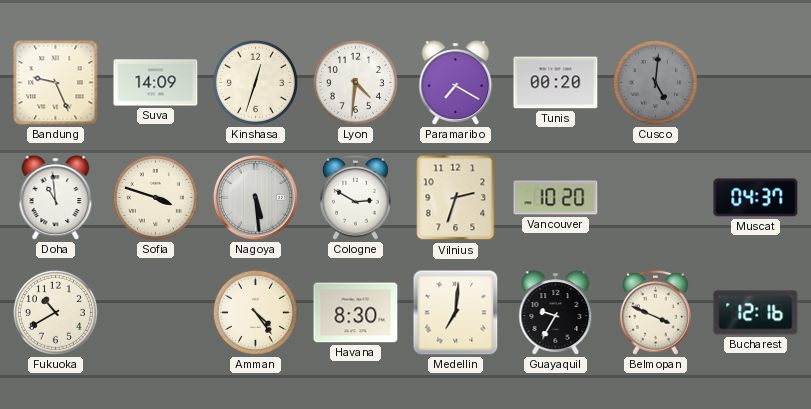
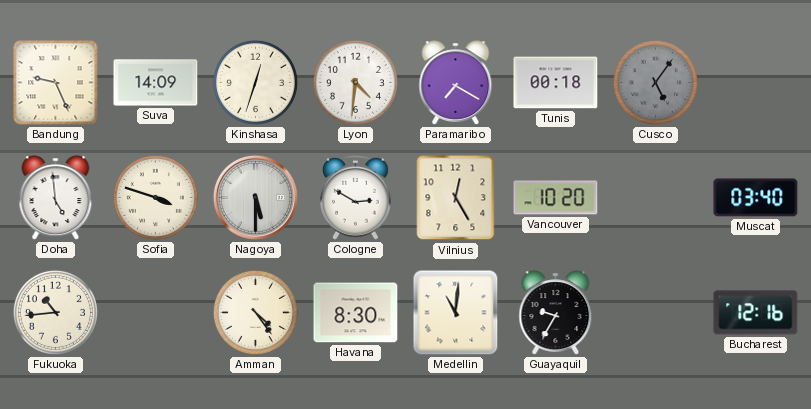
Tunis: 00:20 -> 00:18
Cusco: 5:01 -> 5:06
Doha: 10:59 -> 4:59
Nagoya: 5:29 -> 5:30
Vilnius: 2:33 -> 12:25
Muscat: 04:37 -> 03:40
Fukuoka: 10:40 -> 10:44
Medellin: 7:01 -> 11:01
Belmopan: 3:49 -> none
